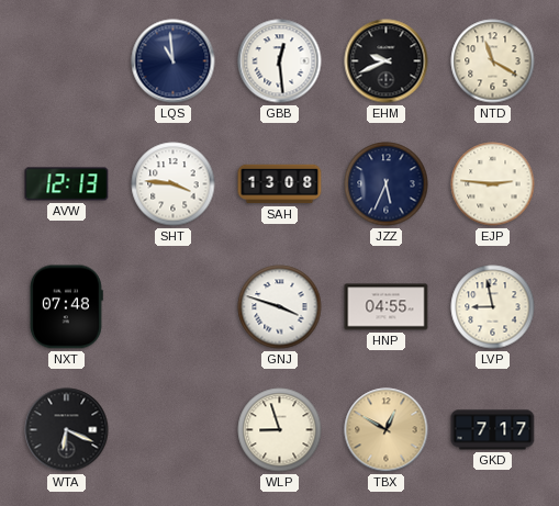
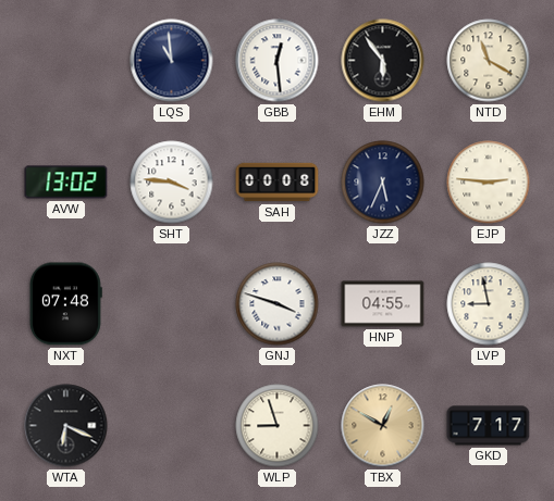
EHM: 9:41 -> 5:54
AVW: 12:13 -> 13:02
SAH: 13:08 -> 00:08
